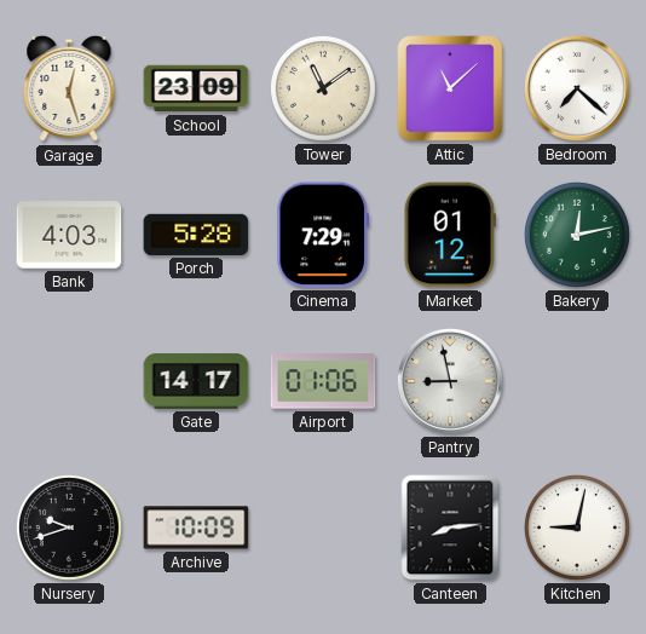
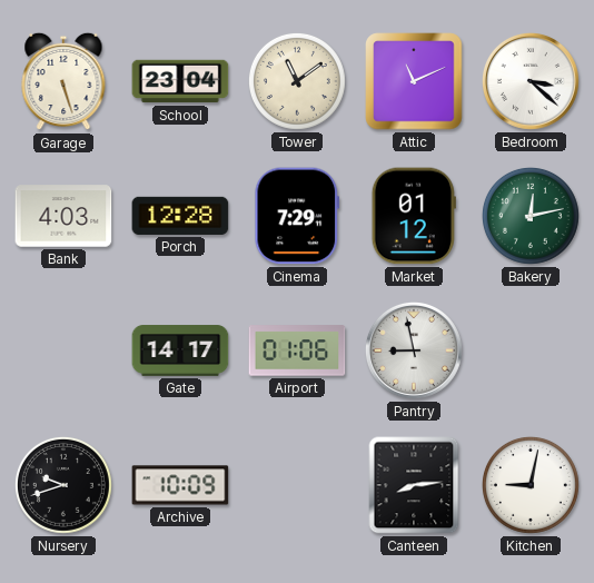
Garage: 12:27 -> 5:27
School: 23:09 -> 23:04
Attic: 11:08 -> 11:11
Bedroom: 7:22 -> 3:22
Porch: 5:28 -> 12:28
